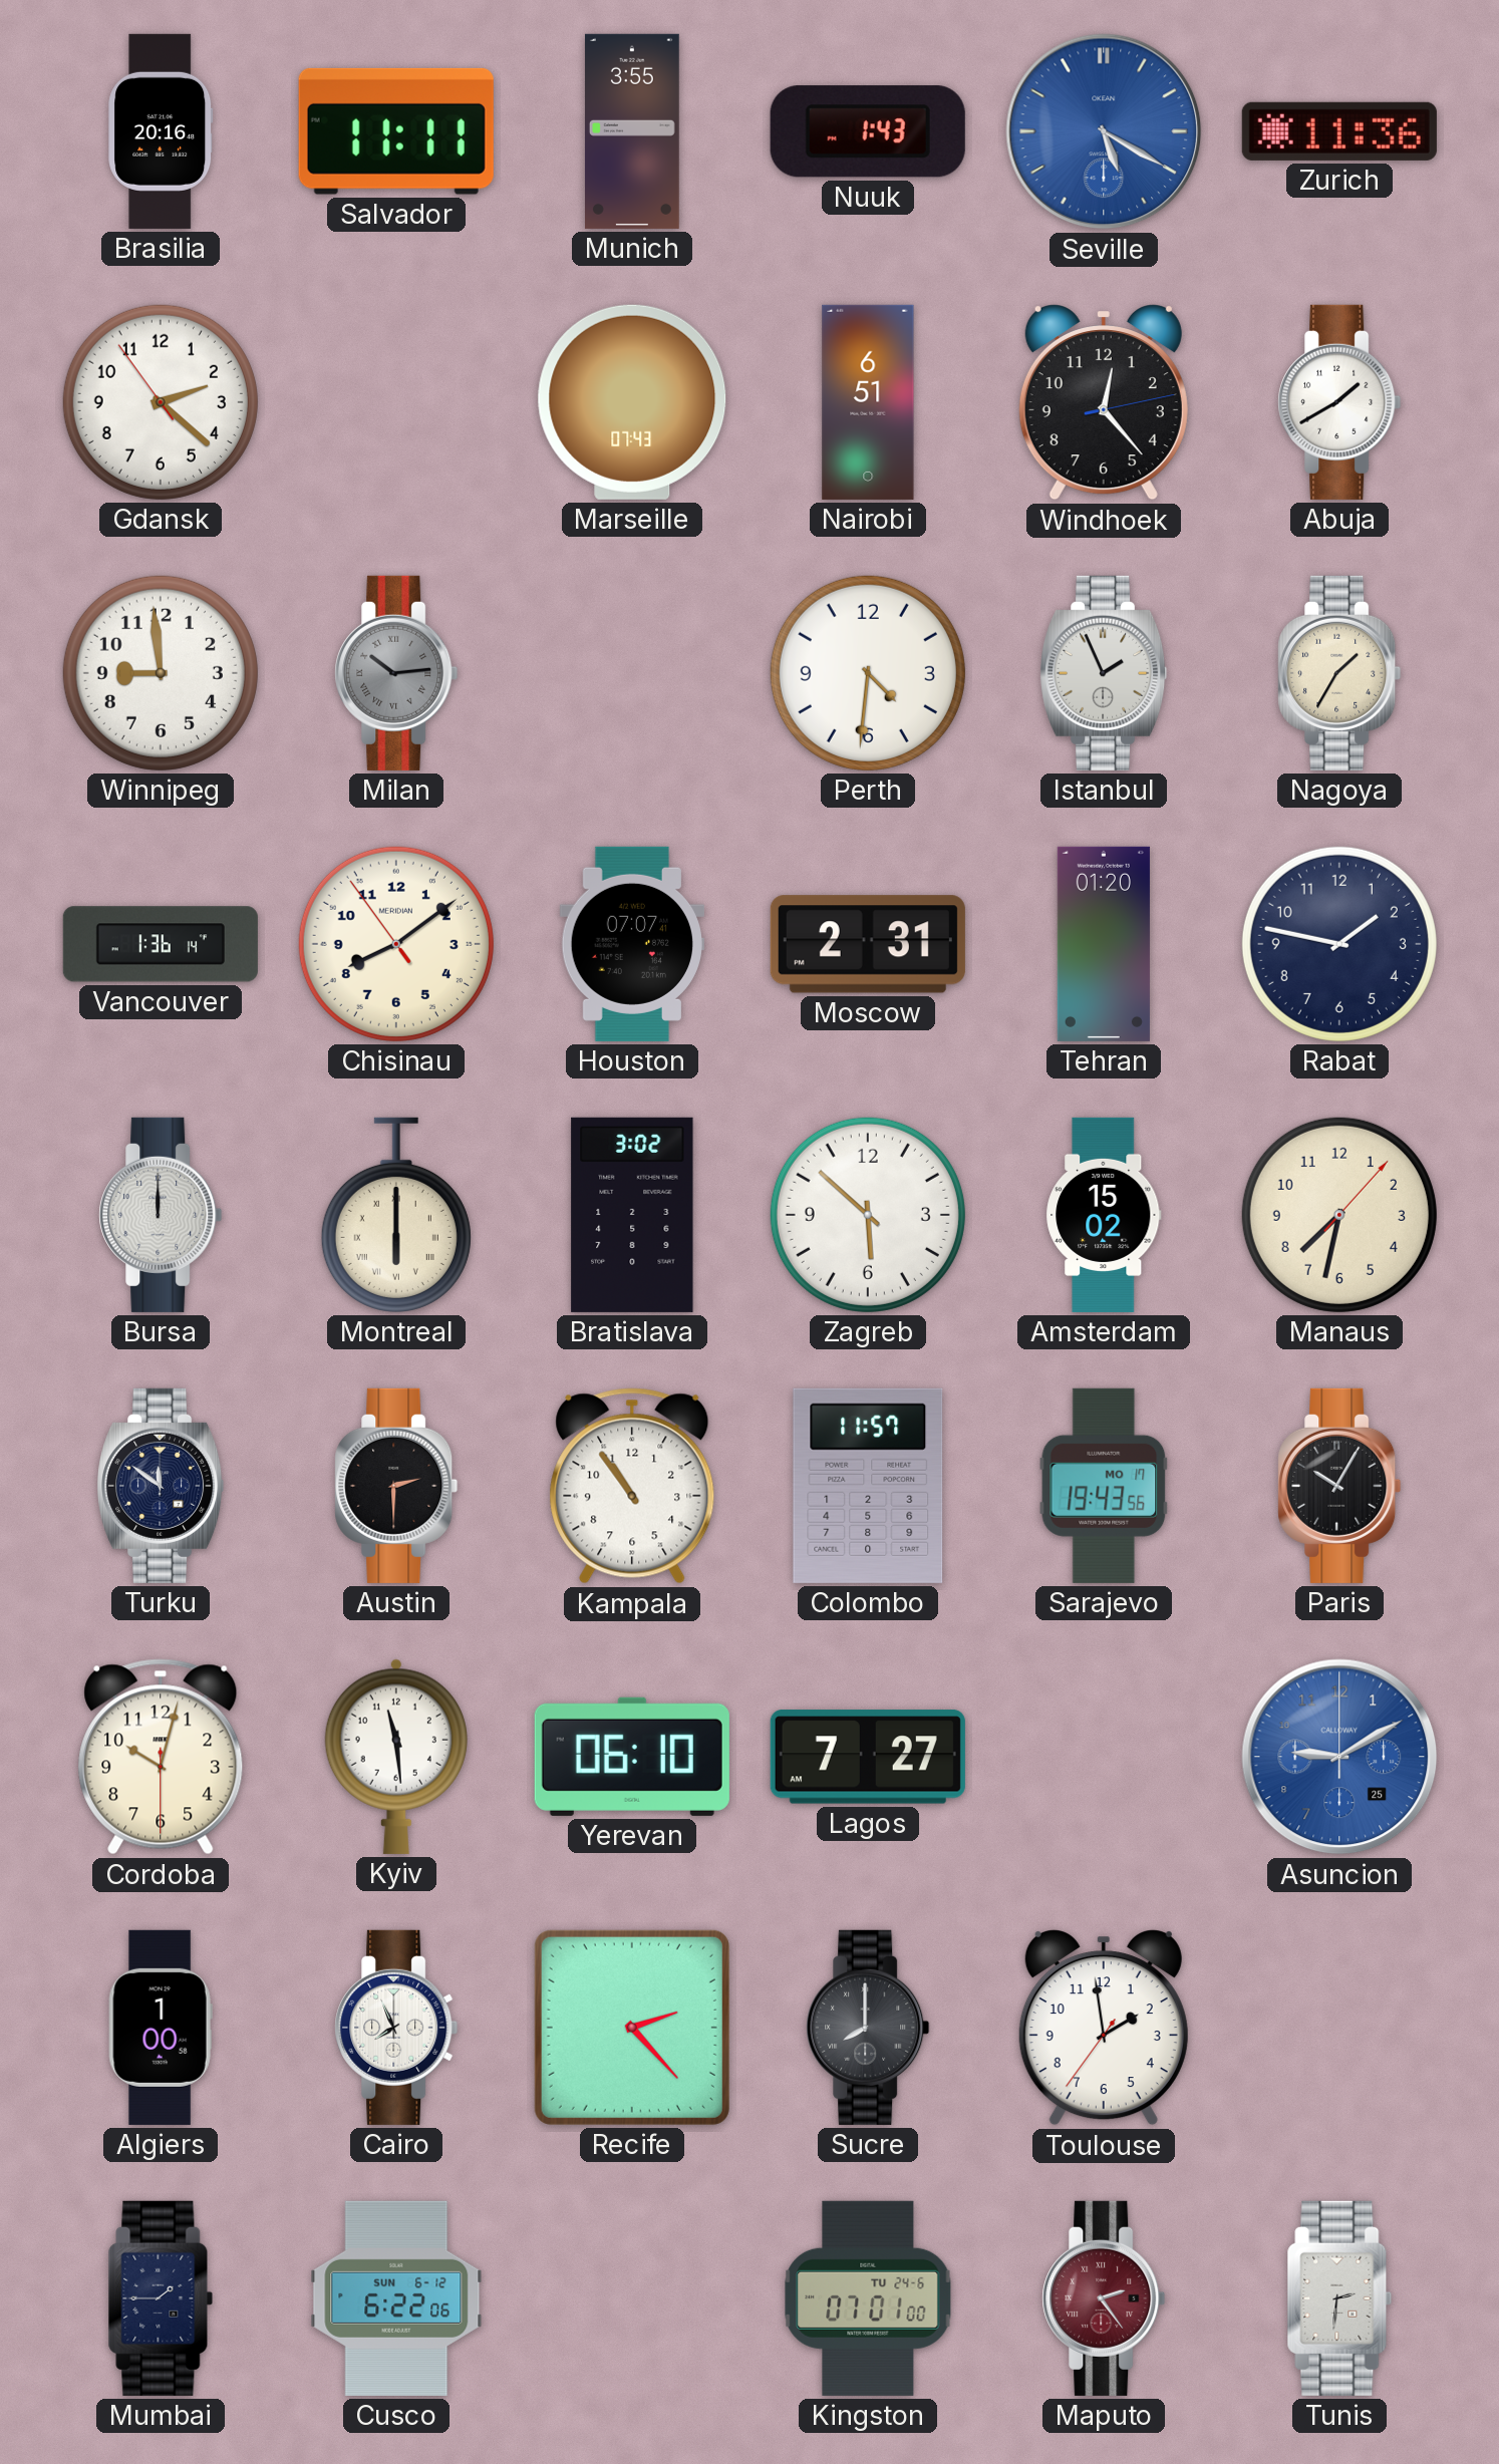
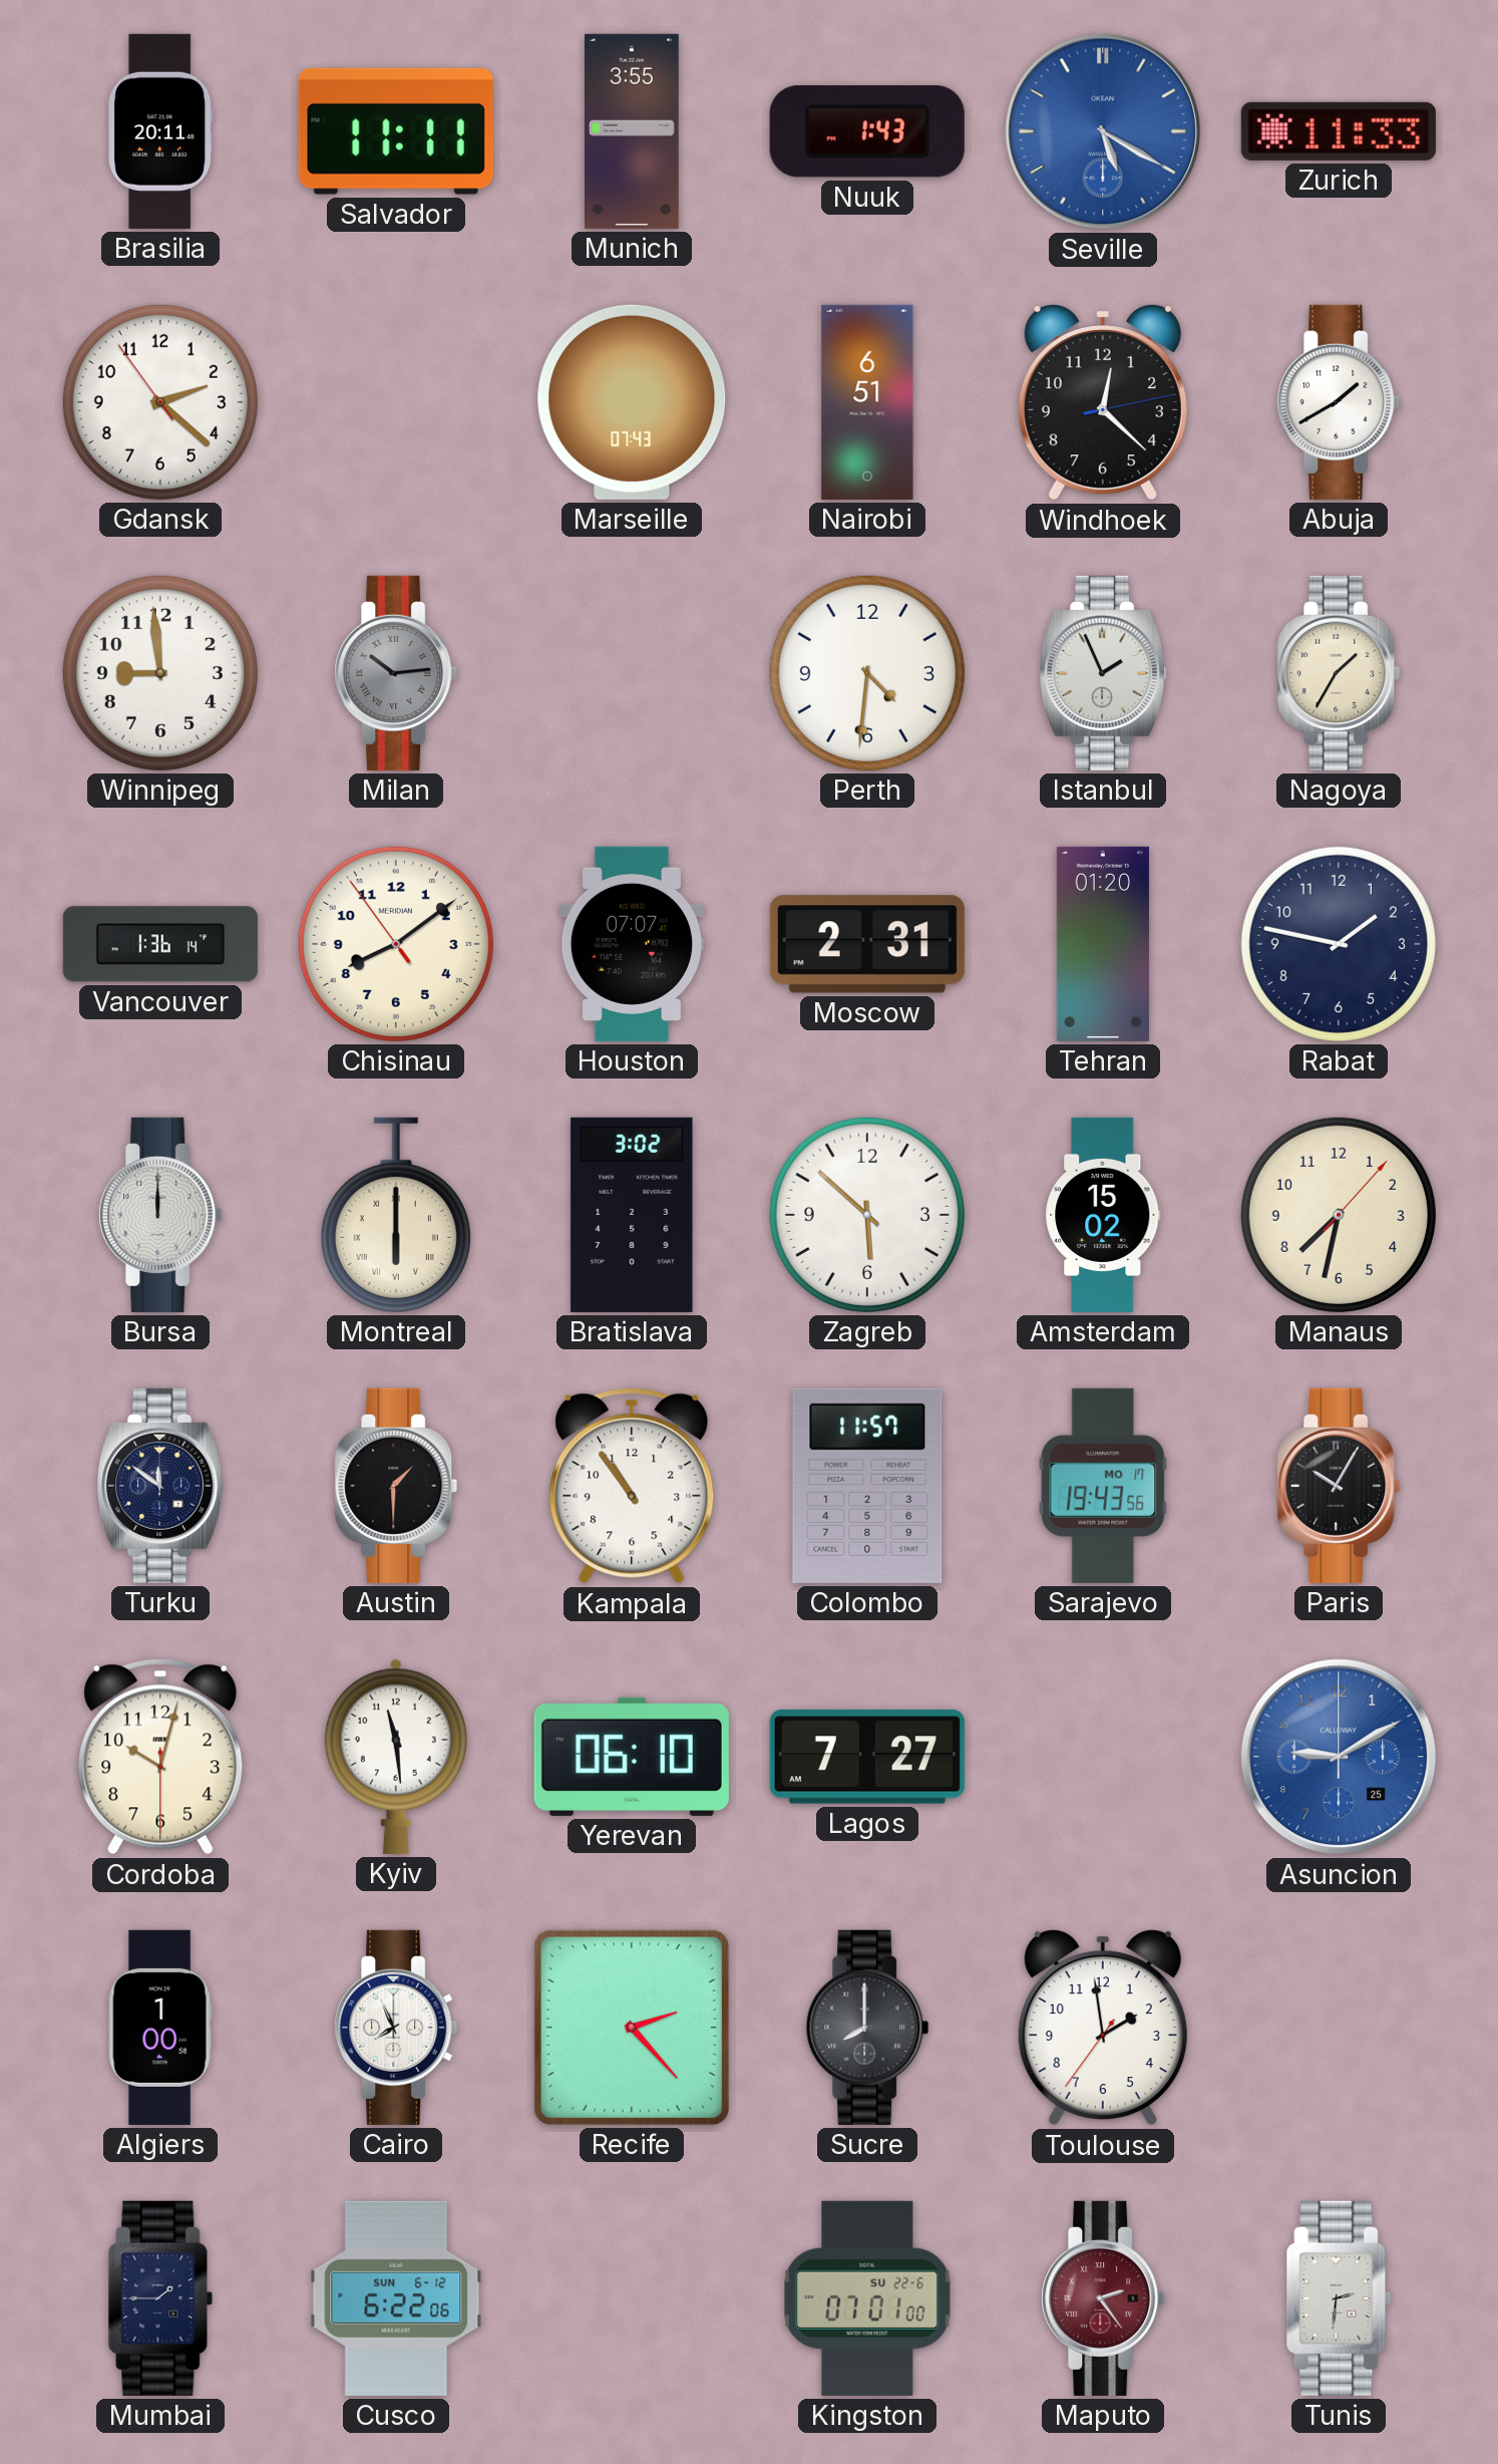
Brasilia: 20:16 -> 20:11
Zurich: 11:36 -> 11:33
Windhoek: 12:23 -> 12:22
Austin: 2:30 -> 1:30
Kingston date: TU 24-6 -> SU 22-6
